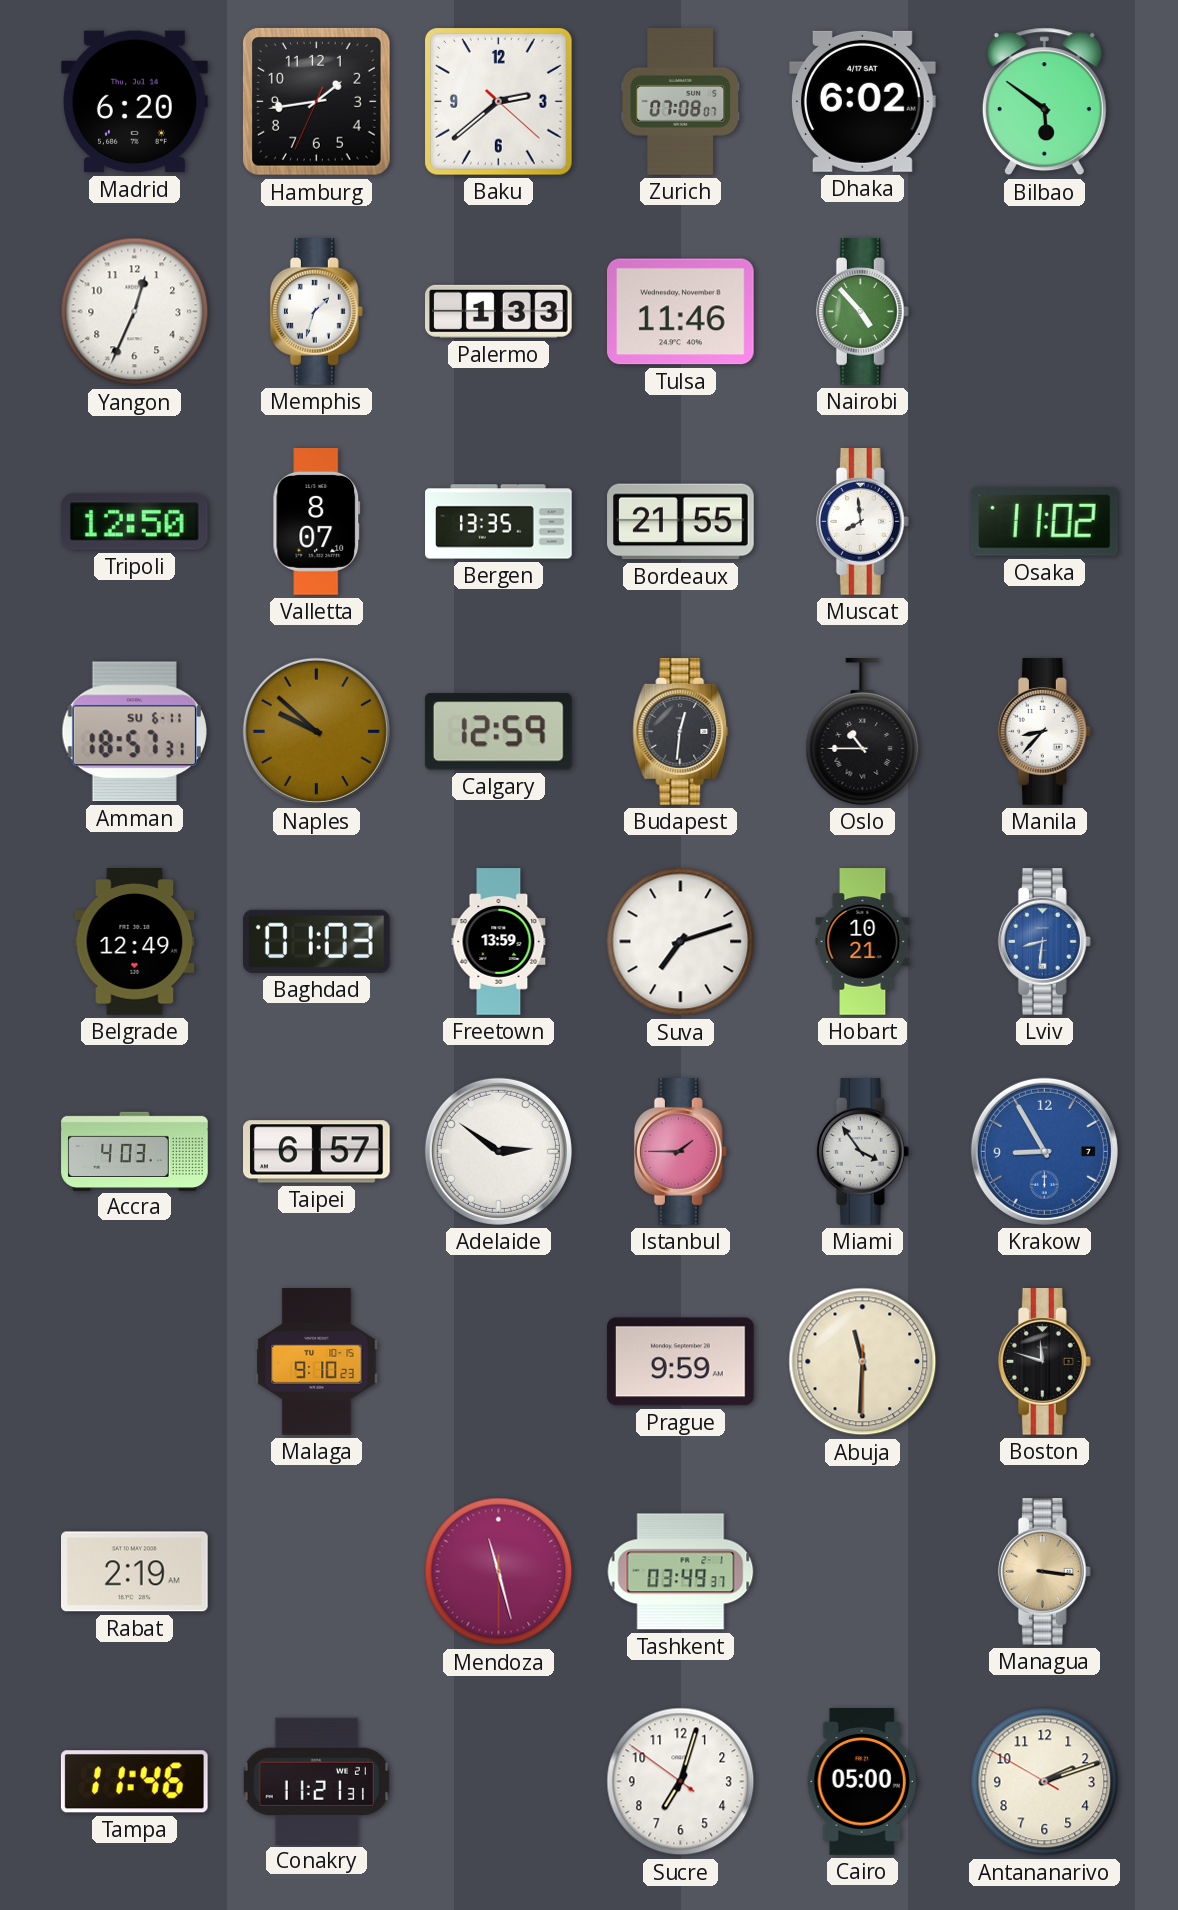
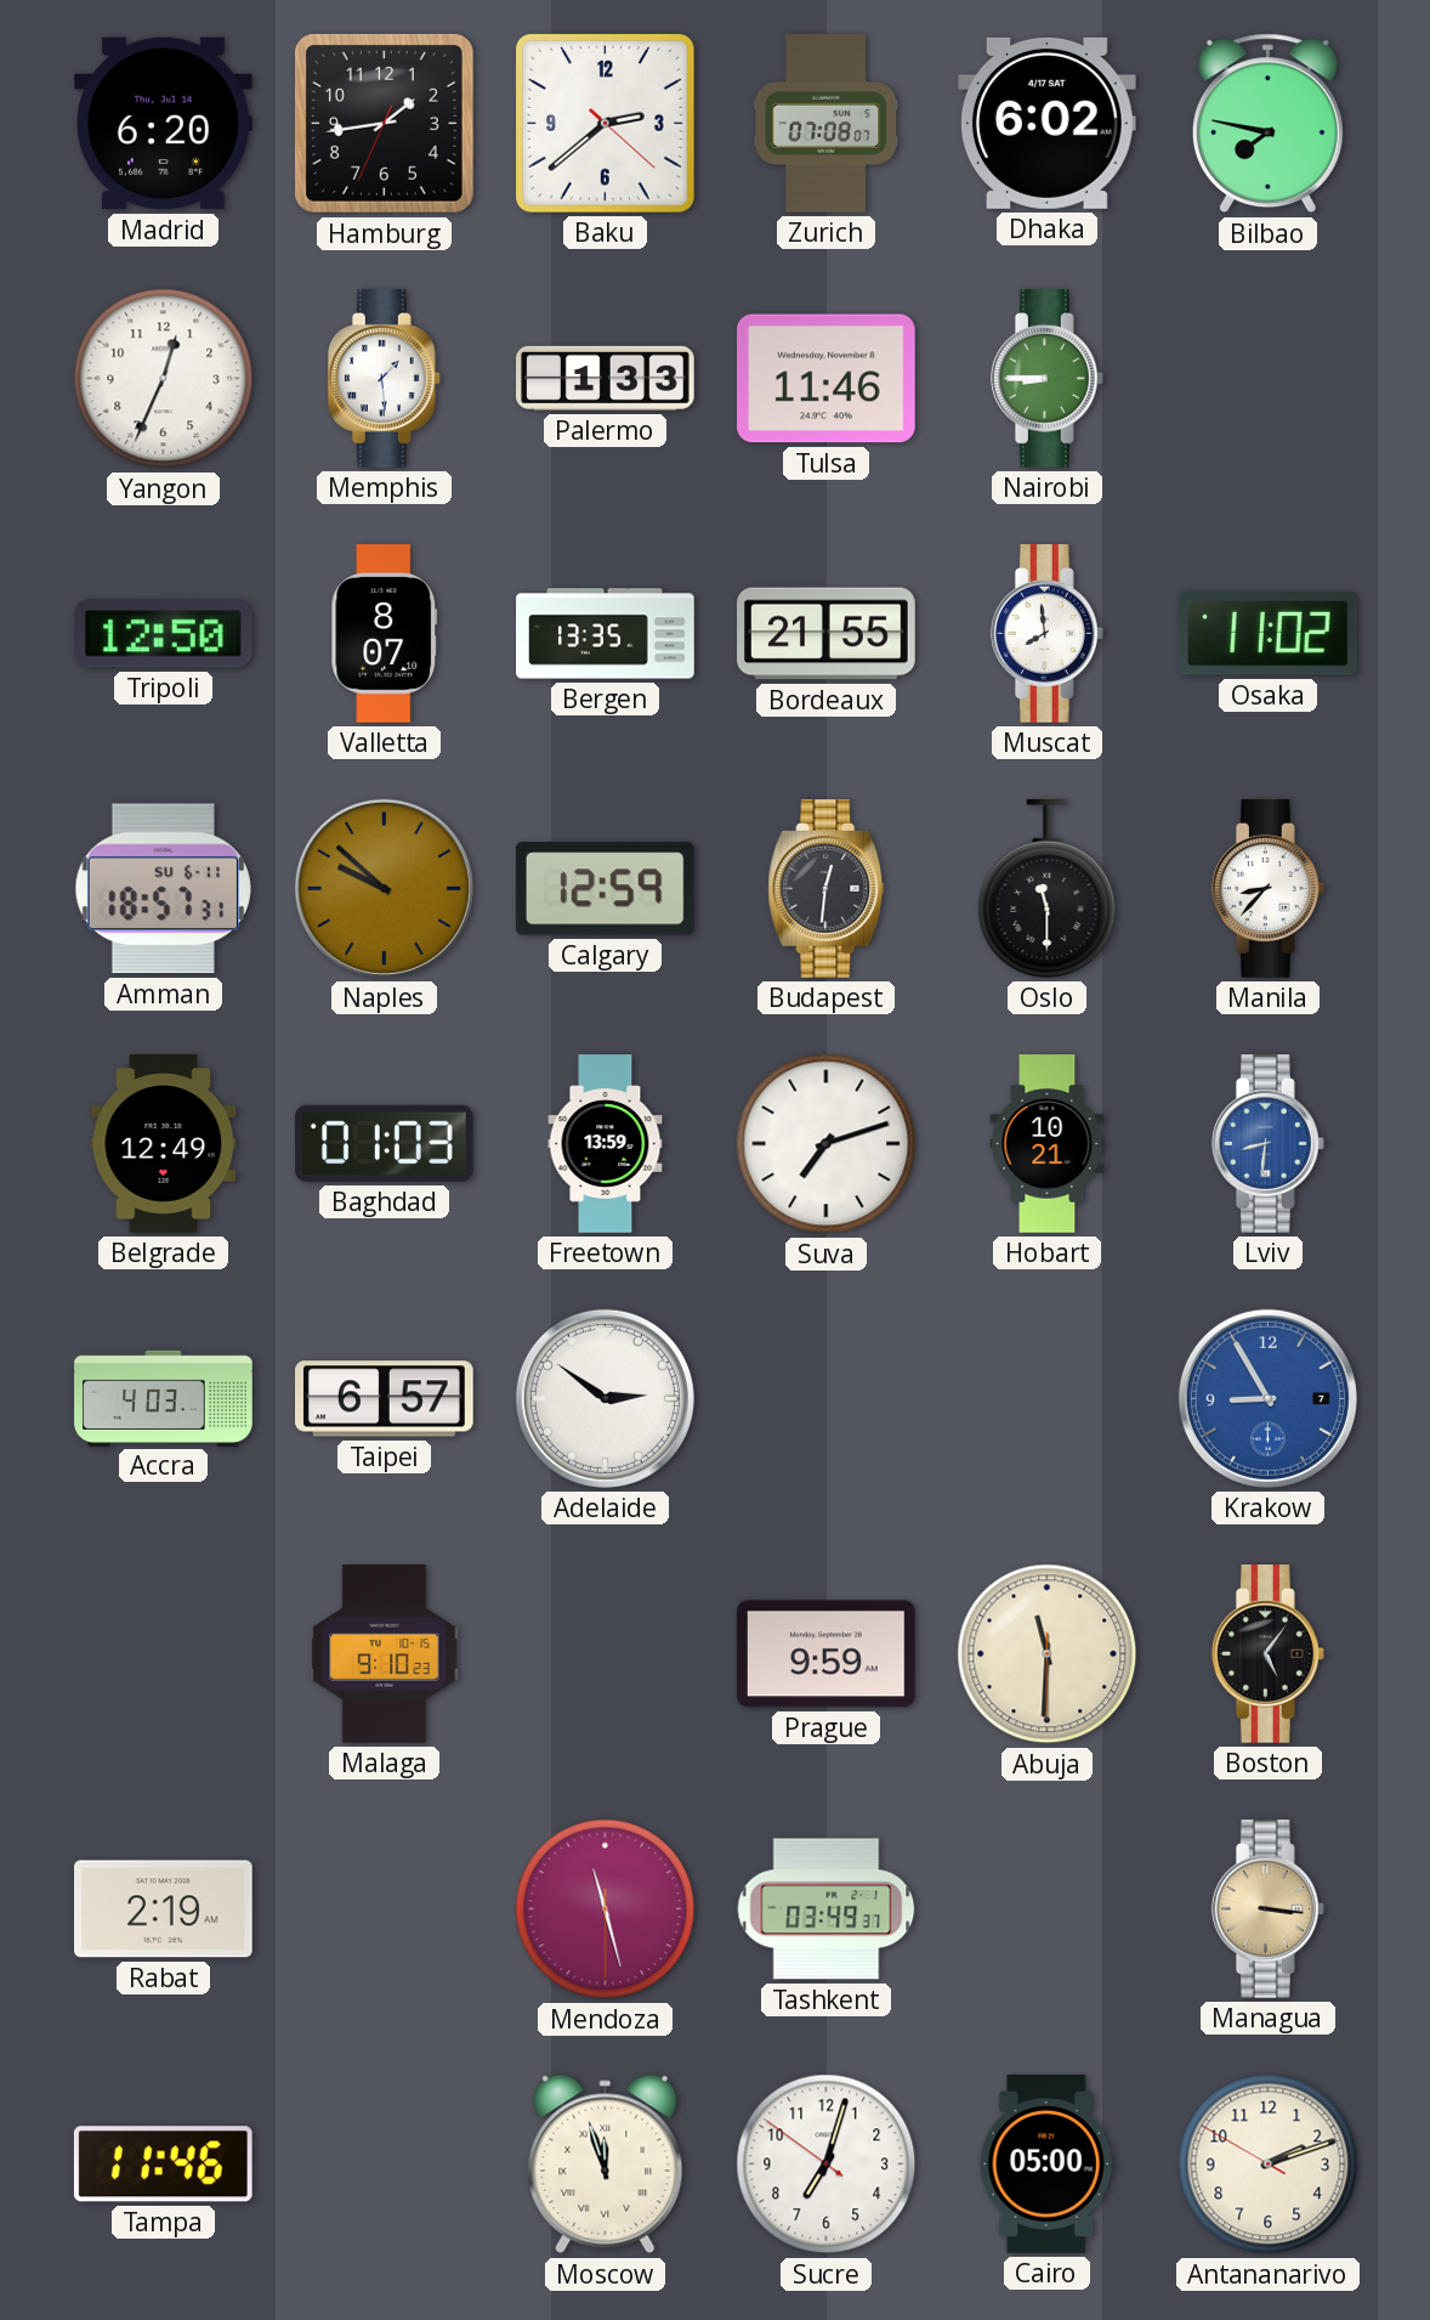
Bilbao: 5:51 -> 7:47
Memphis: 1:33 -> 1:29
Nairobi: 4:53 -> 8:45
Oslo: 10:45 -> 11:30
Istanbul: 1:45 -> none
Miami: 3:54 -> none
Boston: 11:48 -> 5:06
Conakry: 11:21 -> none
Moscow: none -> 11:57
